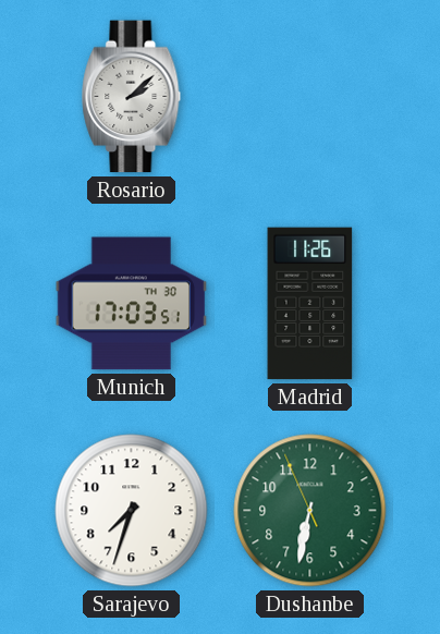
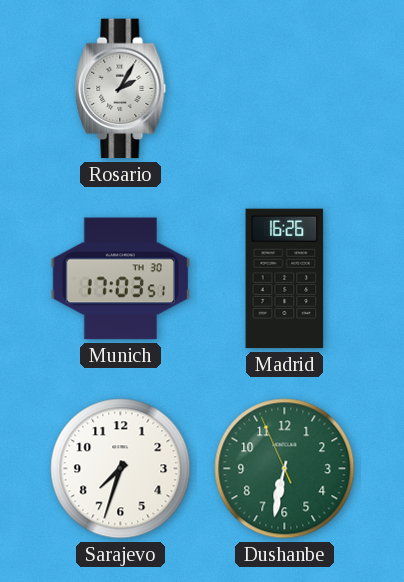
Rosario: 2:08 -> 2:05
Madrid: 11:26 -> 16:26
